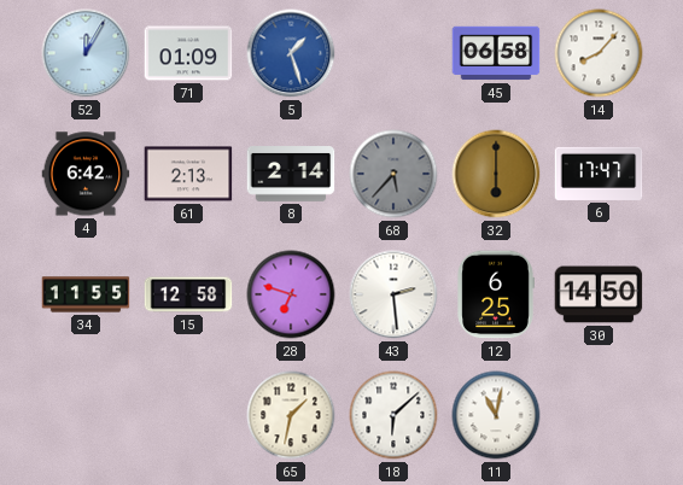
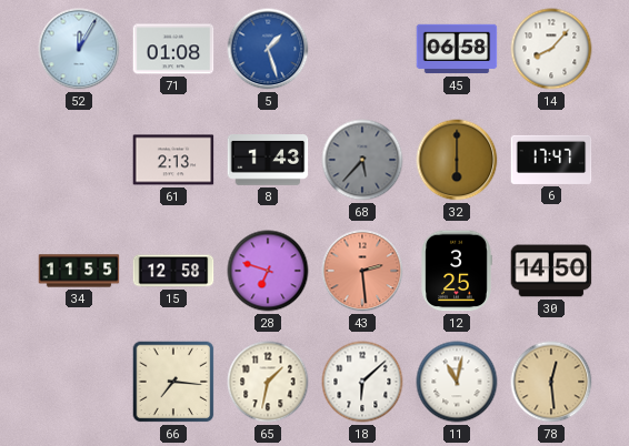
71: 01:09 -> 01:08
4: 6:42 -> none
8: 2:14 -> 1:43
43 dial: white -> salmon
12: 6:25 -> 3:25
66: none -> 7:16
78: none -> 12:29
